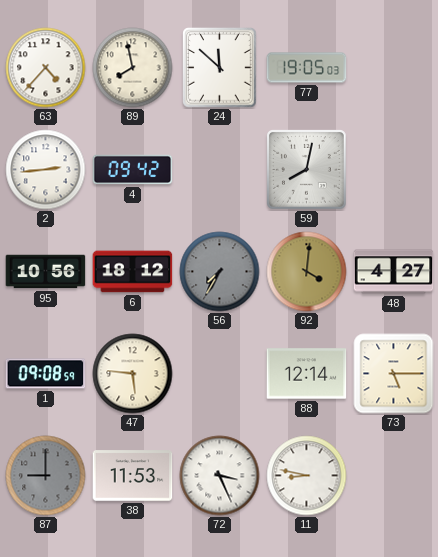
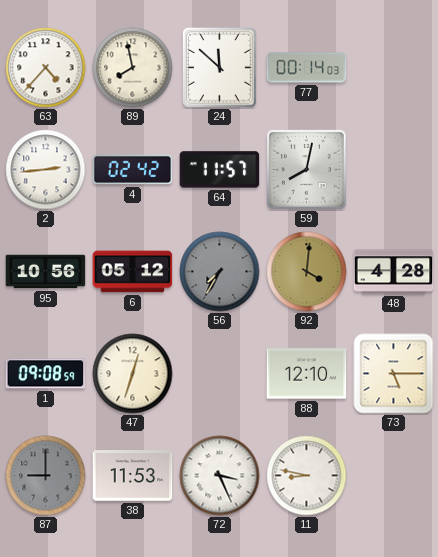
77: 19:05 -> 00:14
4: 09:42 -> 02:42
64: none -> 11:57
6: 18:12 -> 05:12
48: 4:27 -> 4:28
47: 5:46 -> 12:33
88: 12:14 -> 12:10
